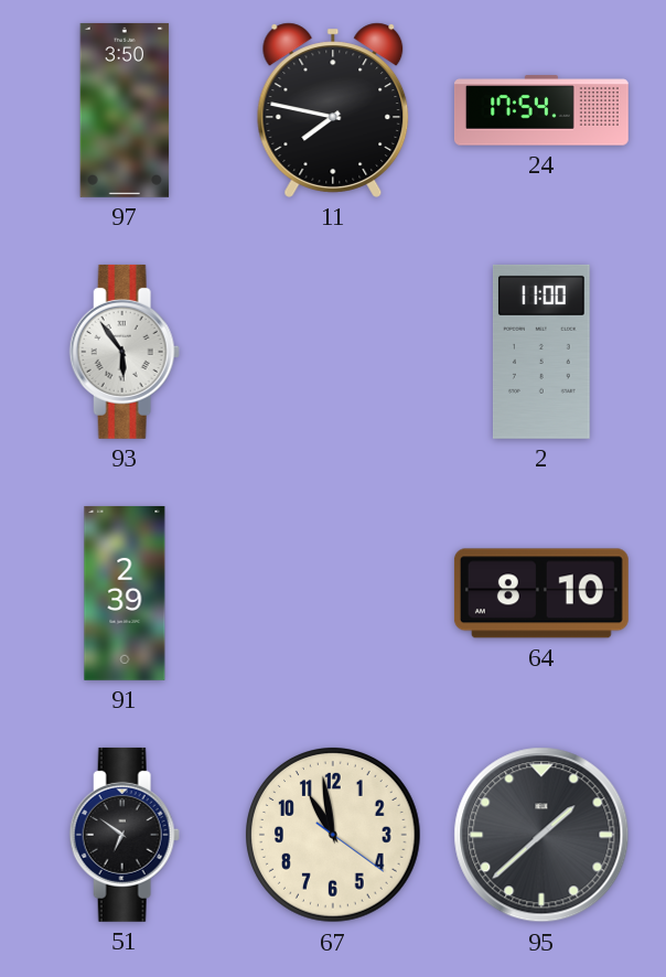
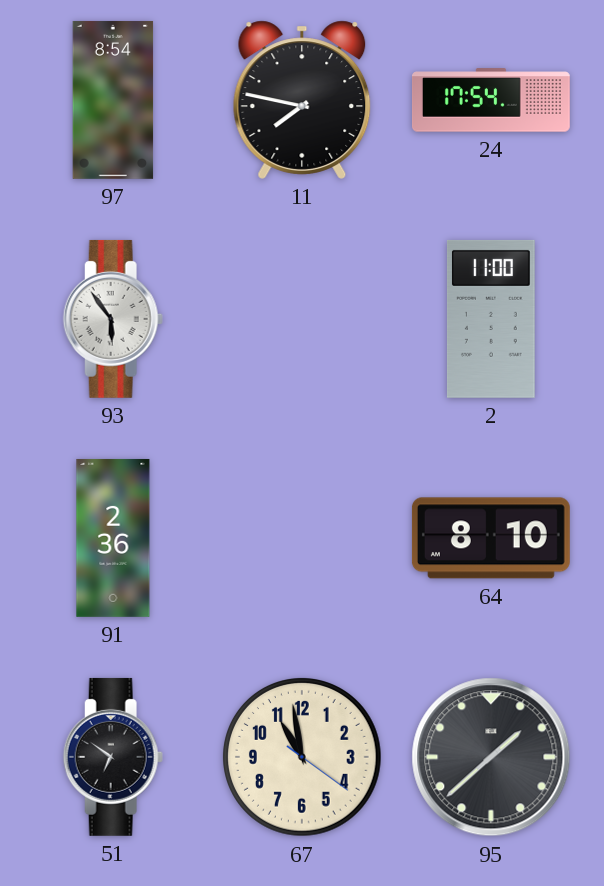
97: 3:50 -> 8:54
91: 2:39 -> 2:36
